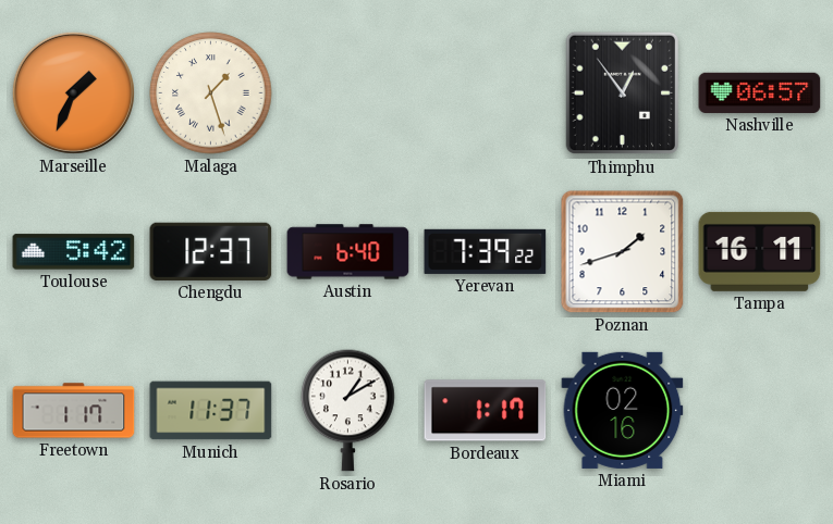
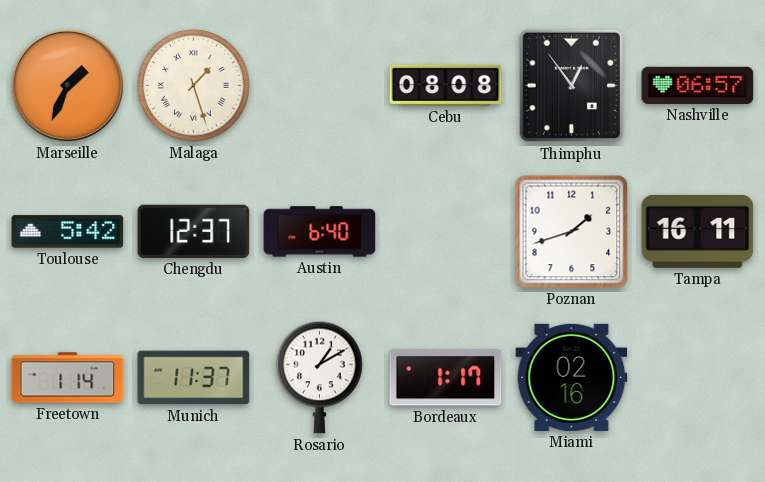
Cebu: none -> 08:08
Yerevan: 7:39 -> none
Freetown: 1:17 -> 1:14
